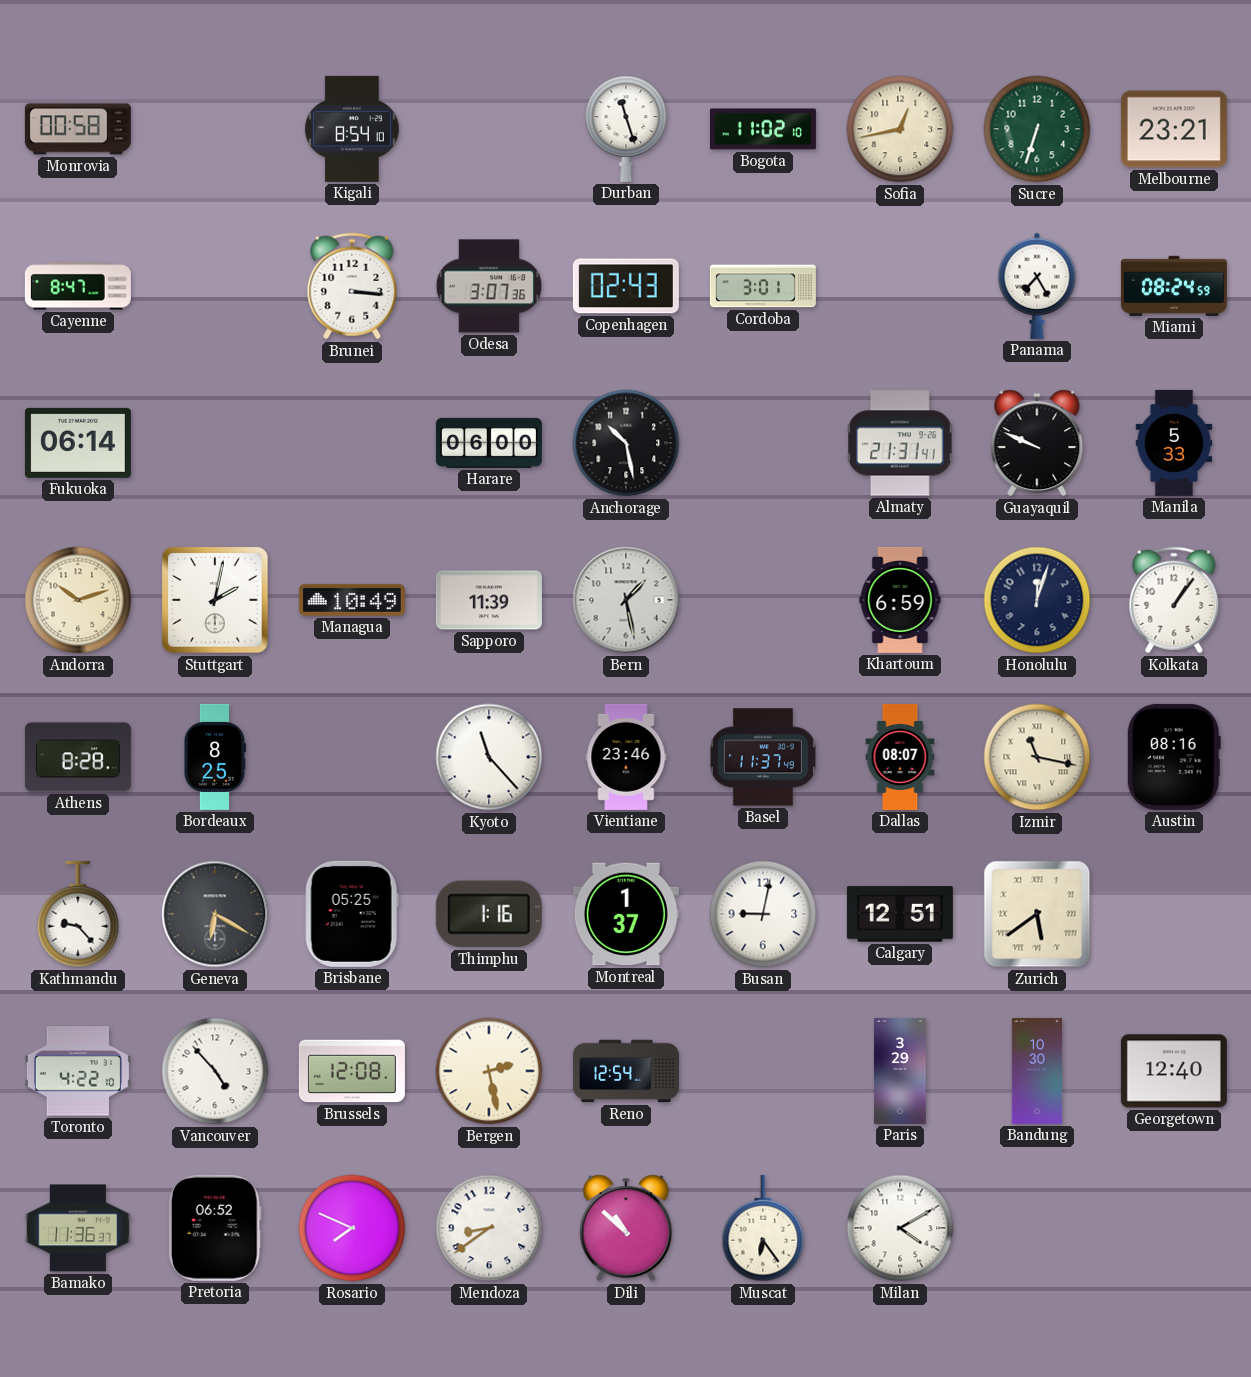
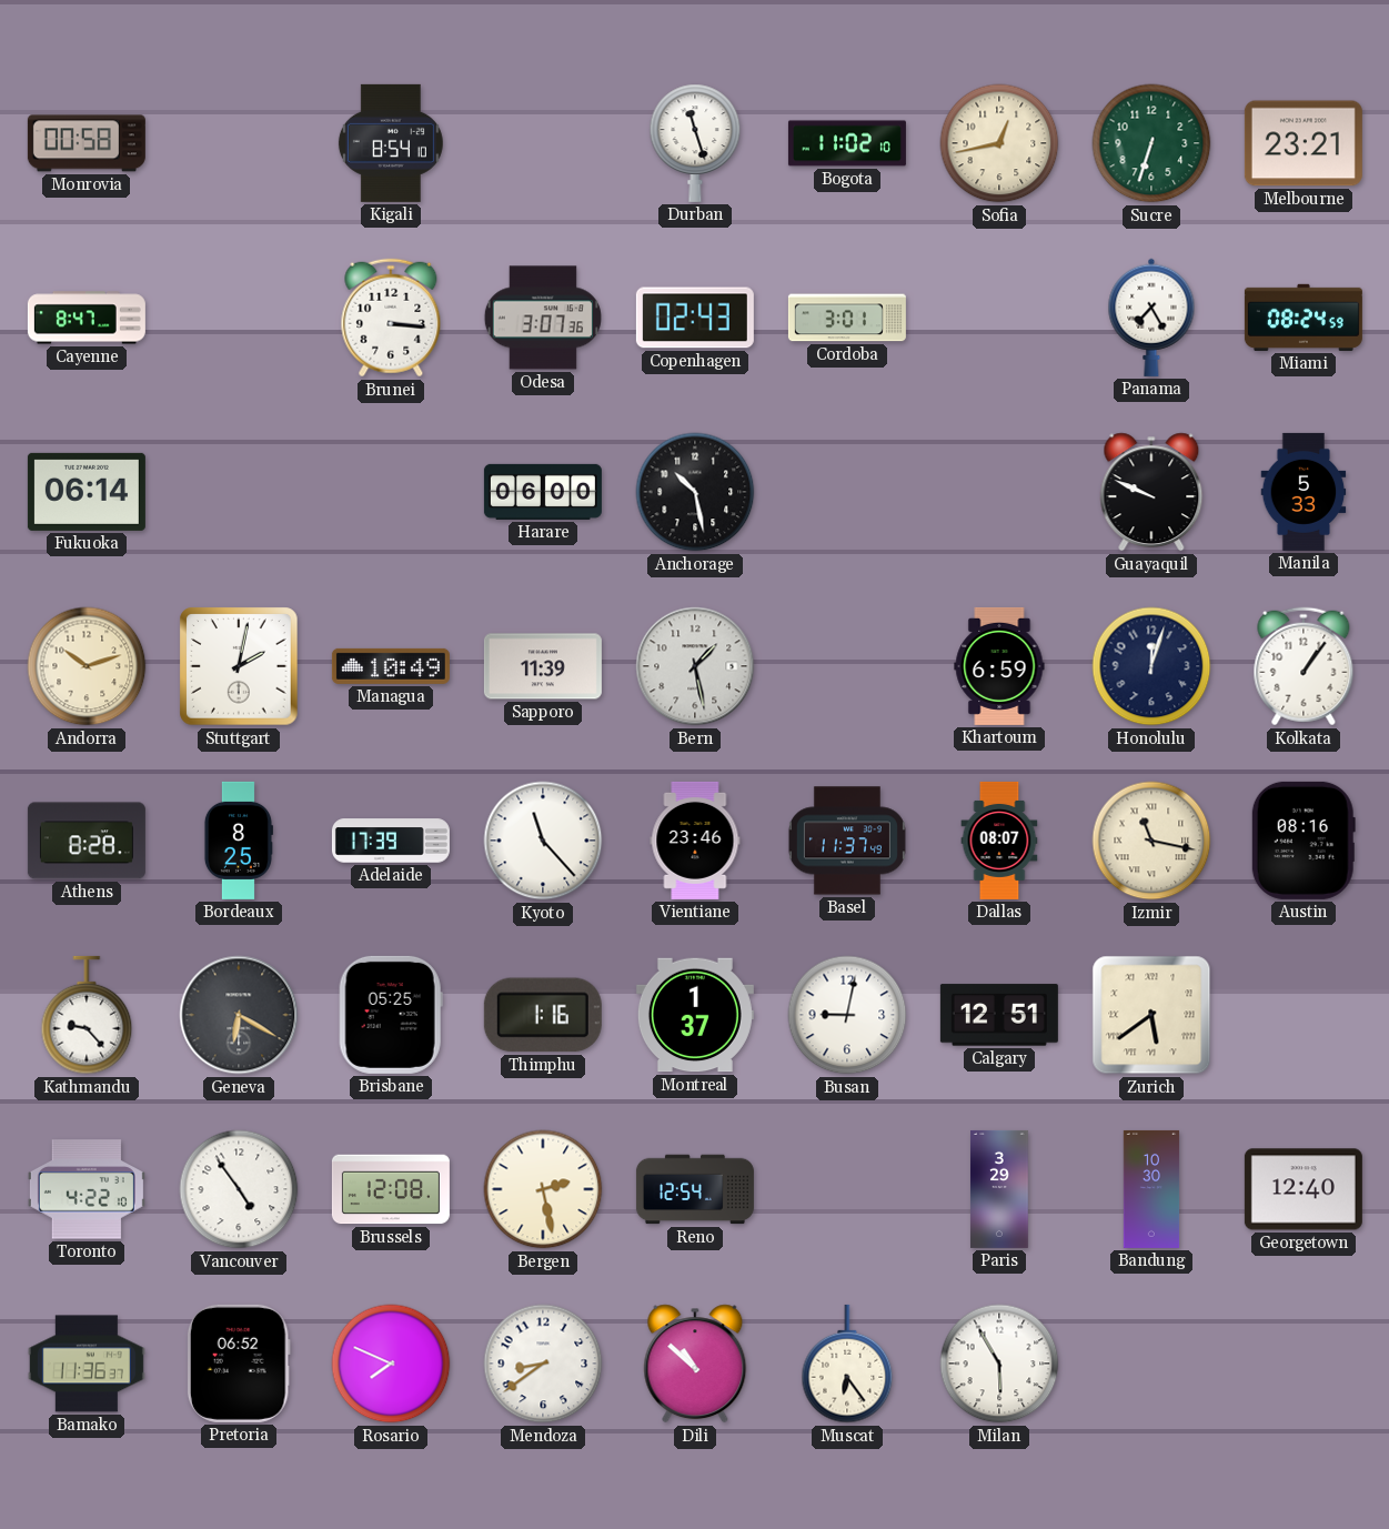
Almaty: 21:31 -> none
Adelaide: none -> 17:39
Vancouver: 4:53 -> 4:54
Milan: 4:10 -> 5:55
